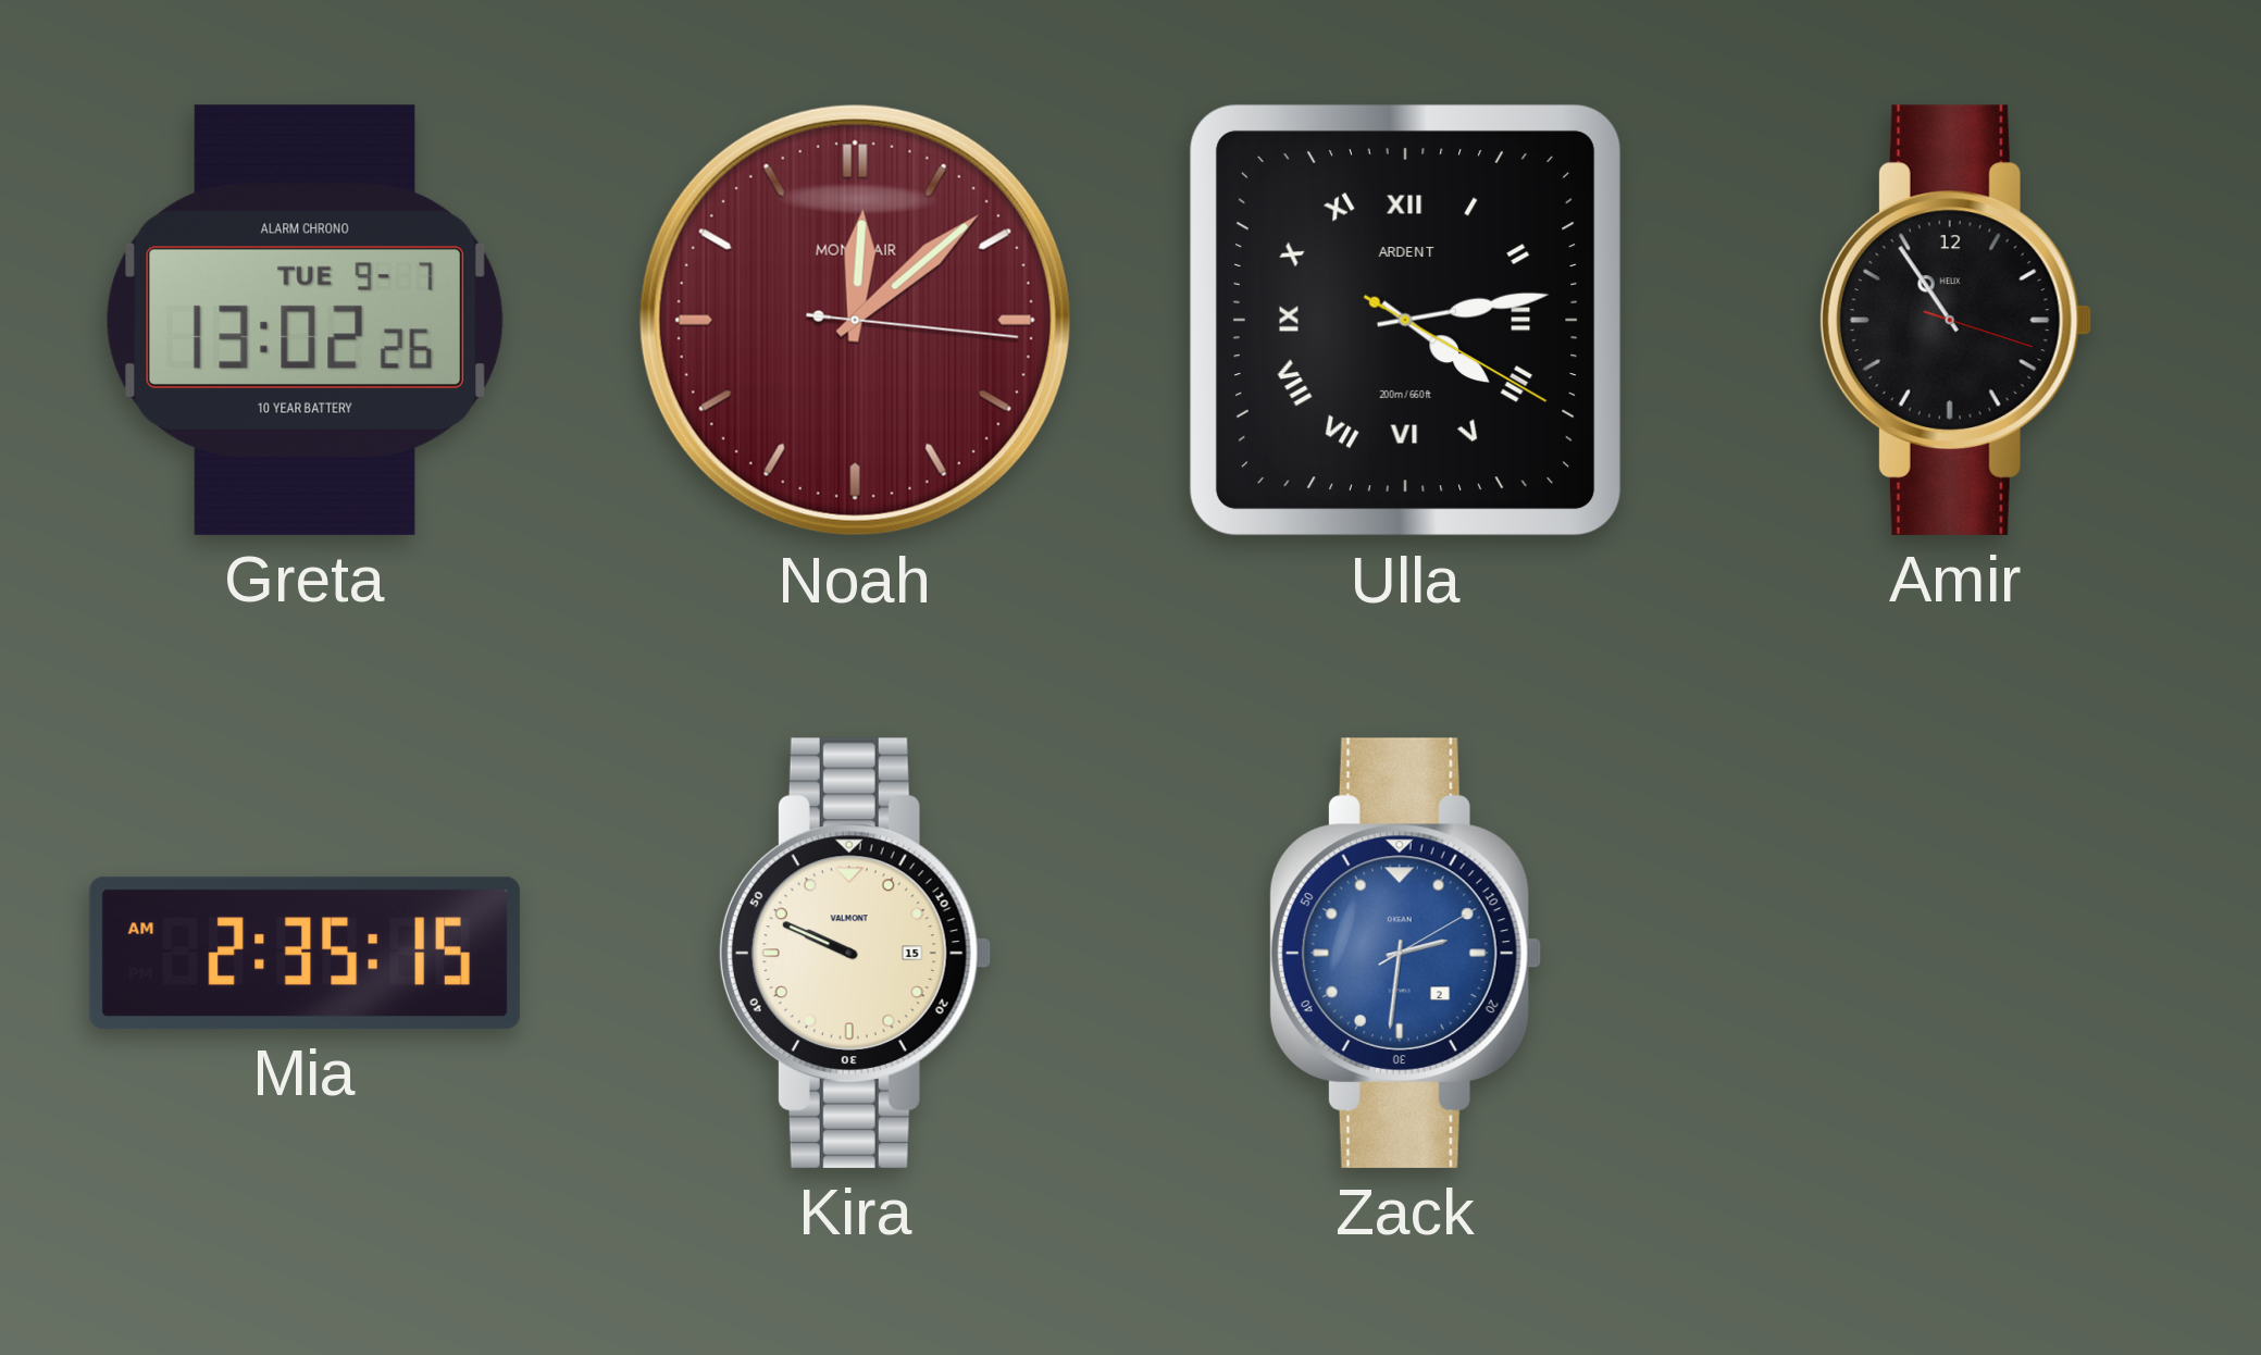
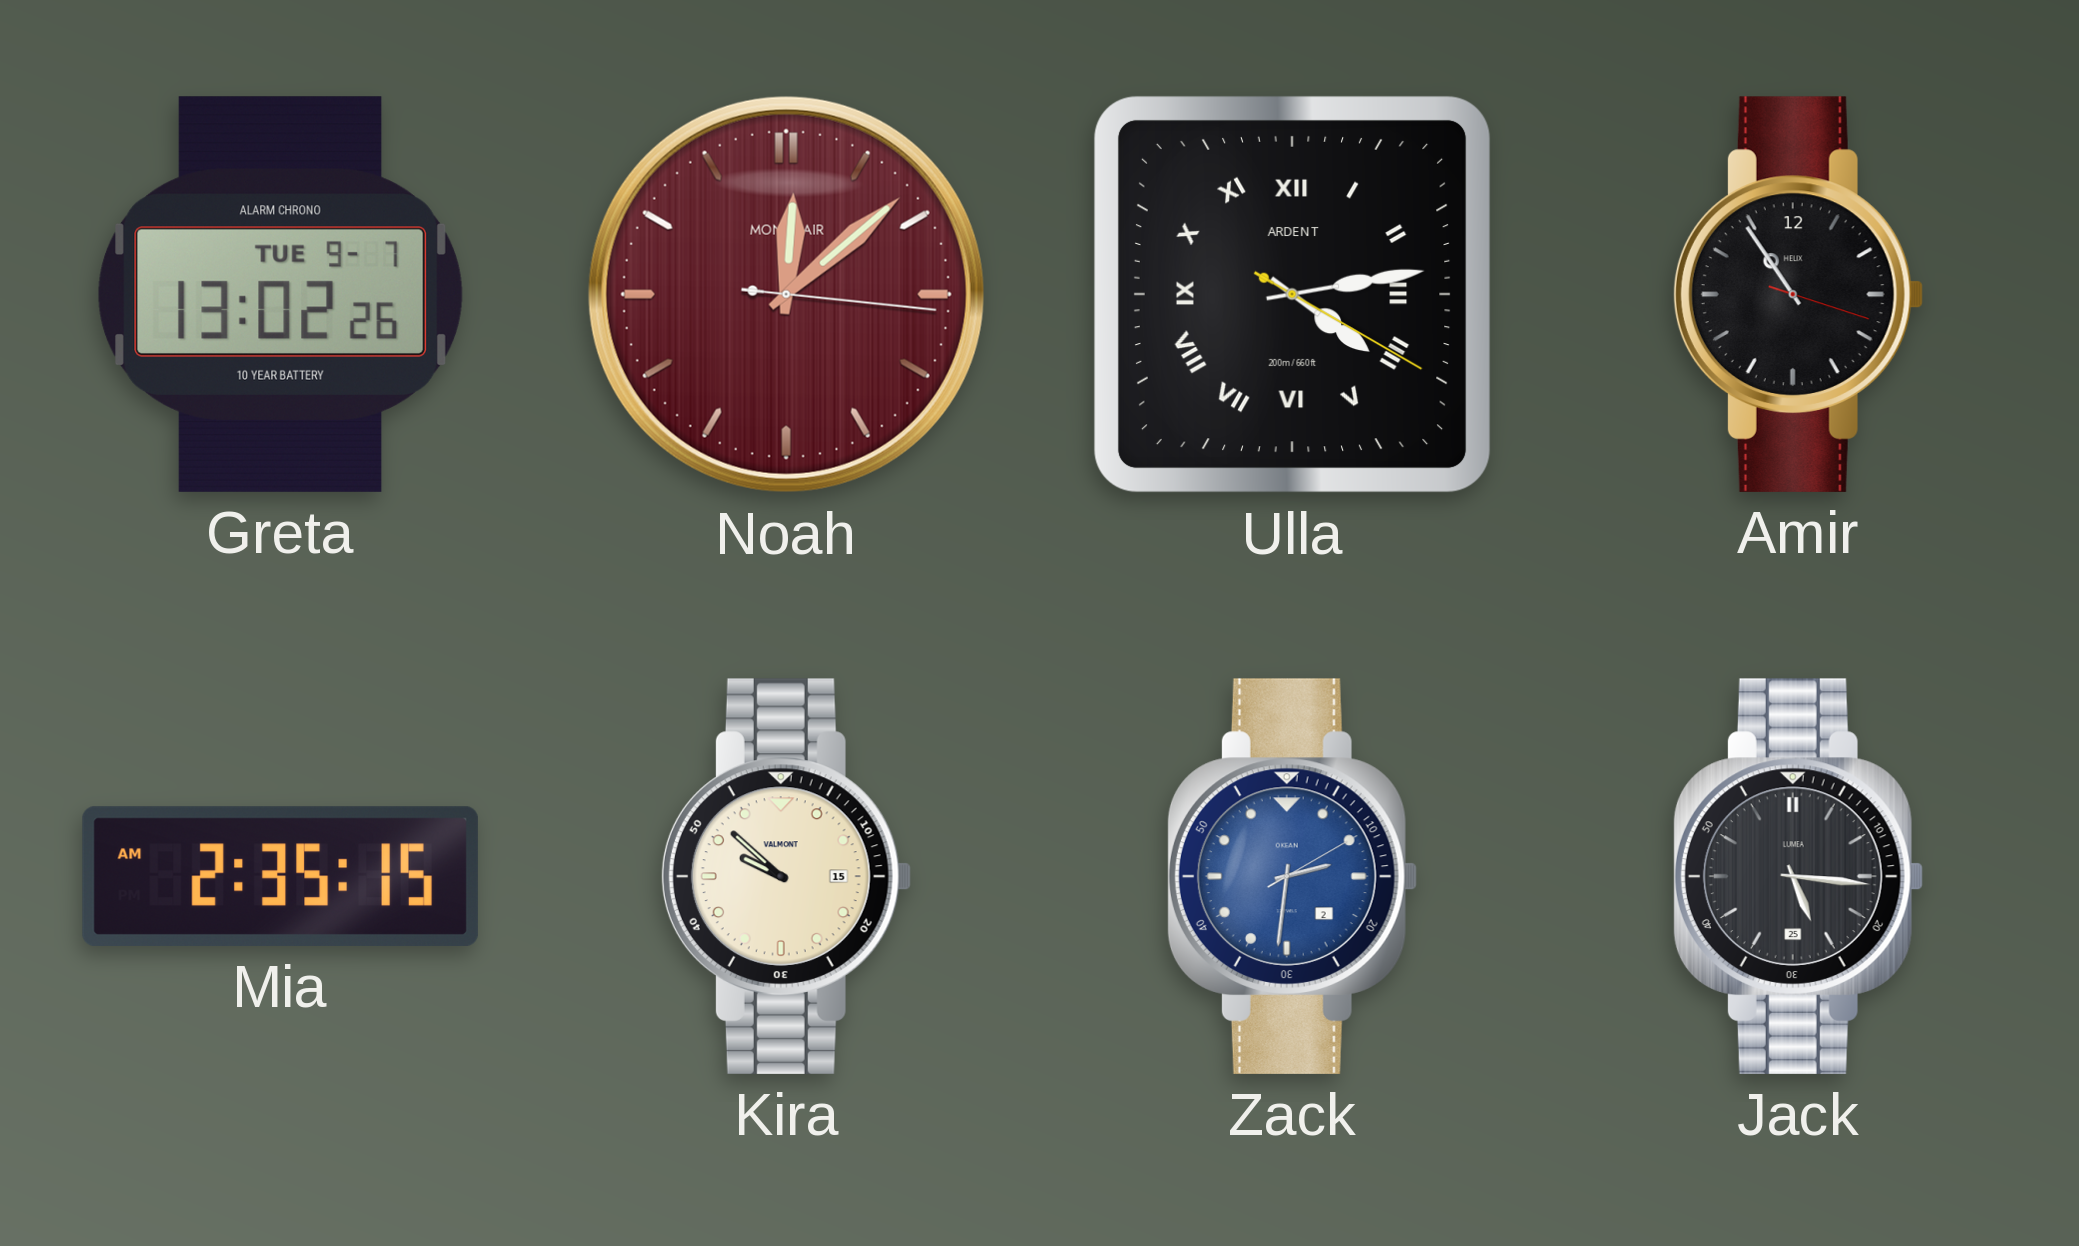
Kira: 9:49 -> 9:52
Jack: none -> 5:16
